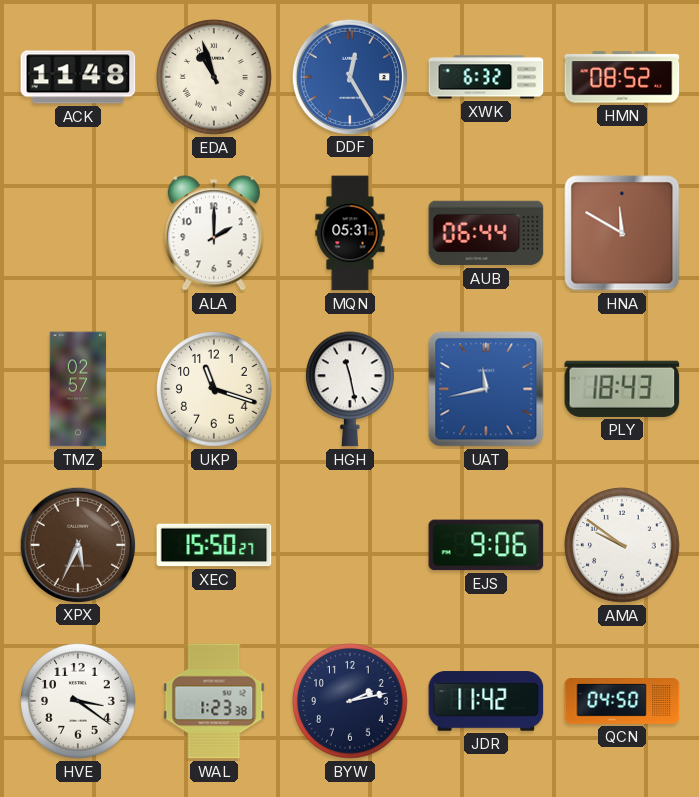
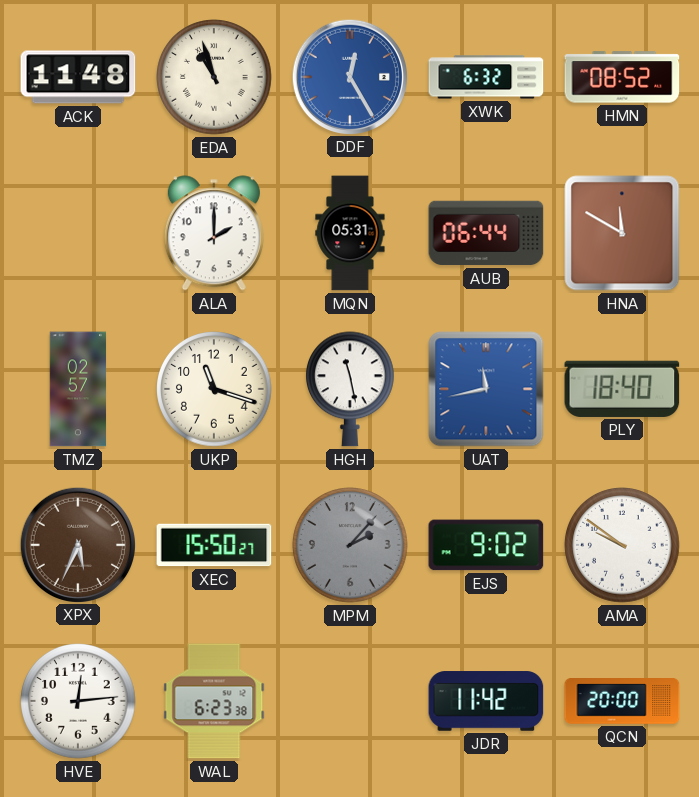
PLY: 18:43 -> 18:40
MPM: none -> 2:07
EJS: 9:06 -> 9:02
HVE: 3:21 -> 12:14
WAL: 1:23 -> 6:23
BYW: 2:13 -> none
QCN: 04:50 -> 20:00
